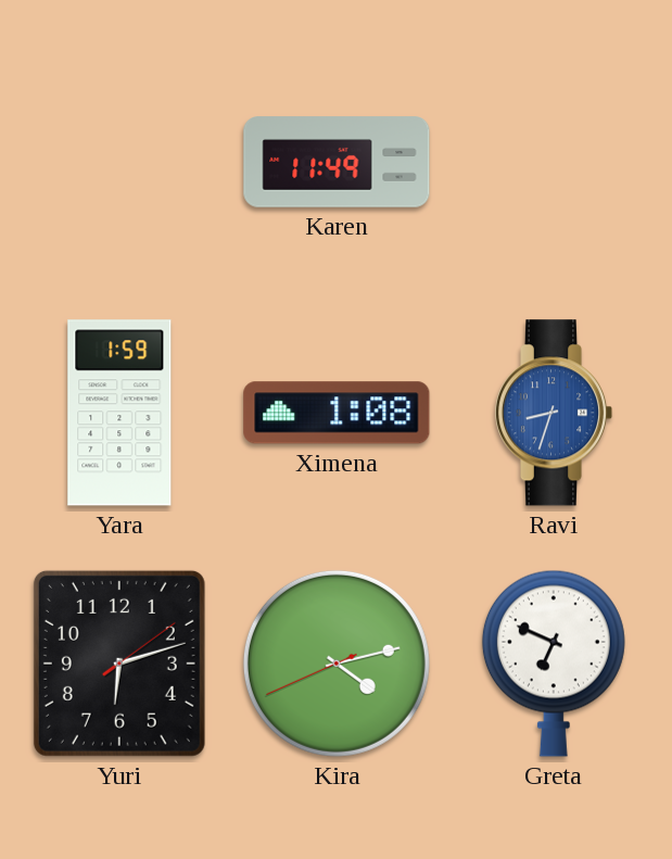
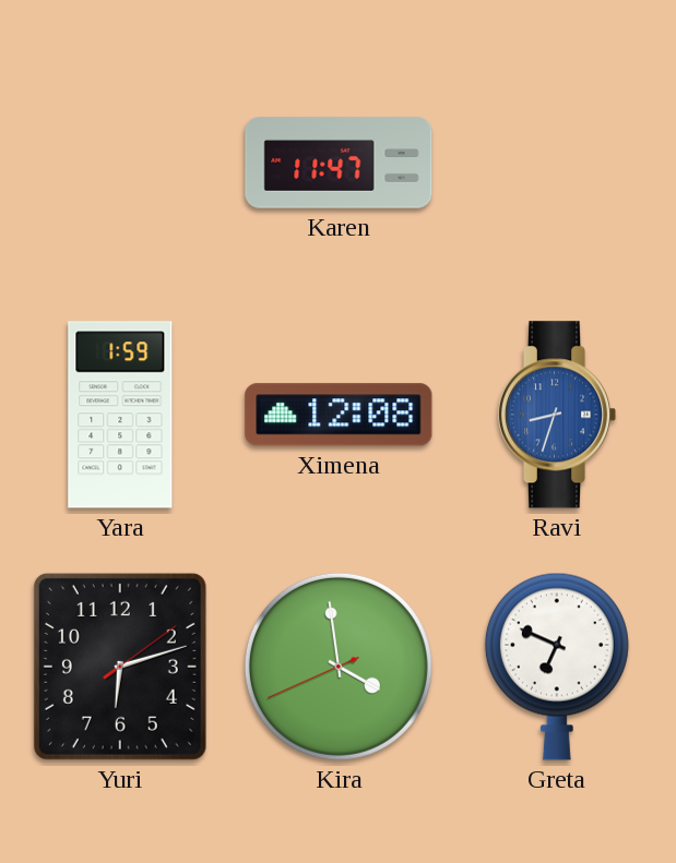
Karen: 11:49 -> 11:47
Ximena: 1:08 -> 12:08
Kira: 4:12 -> 3:58
